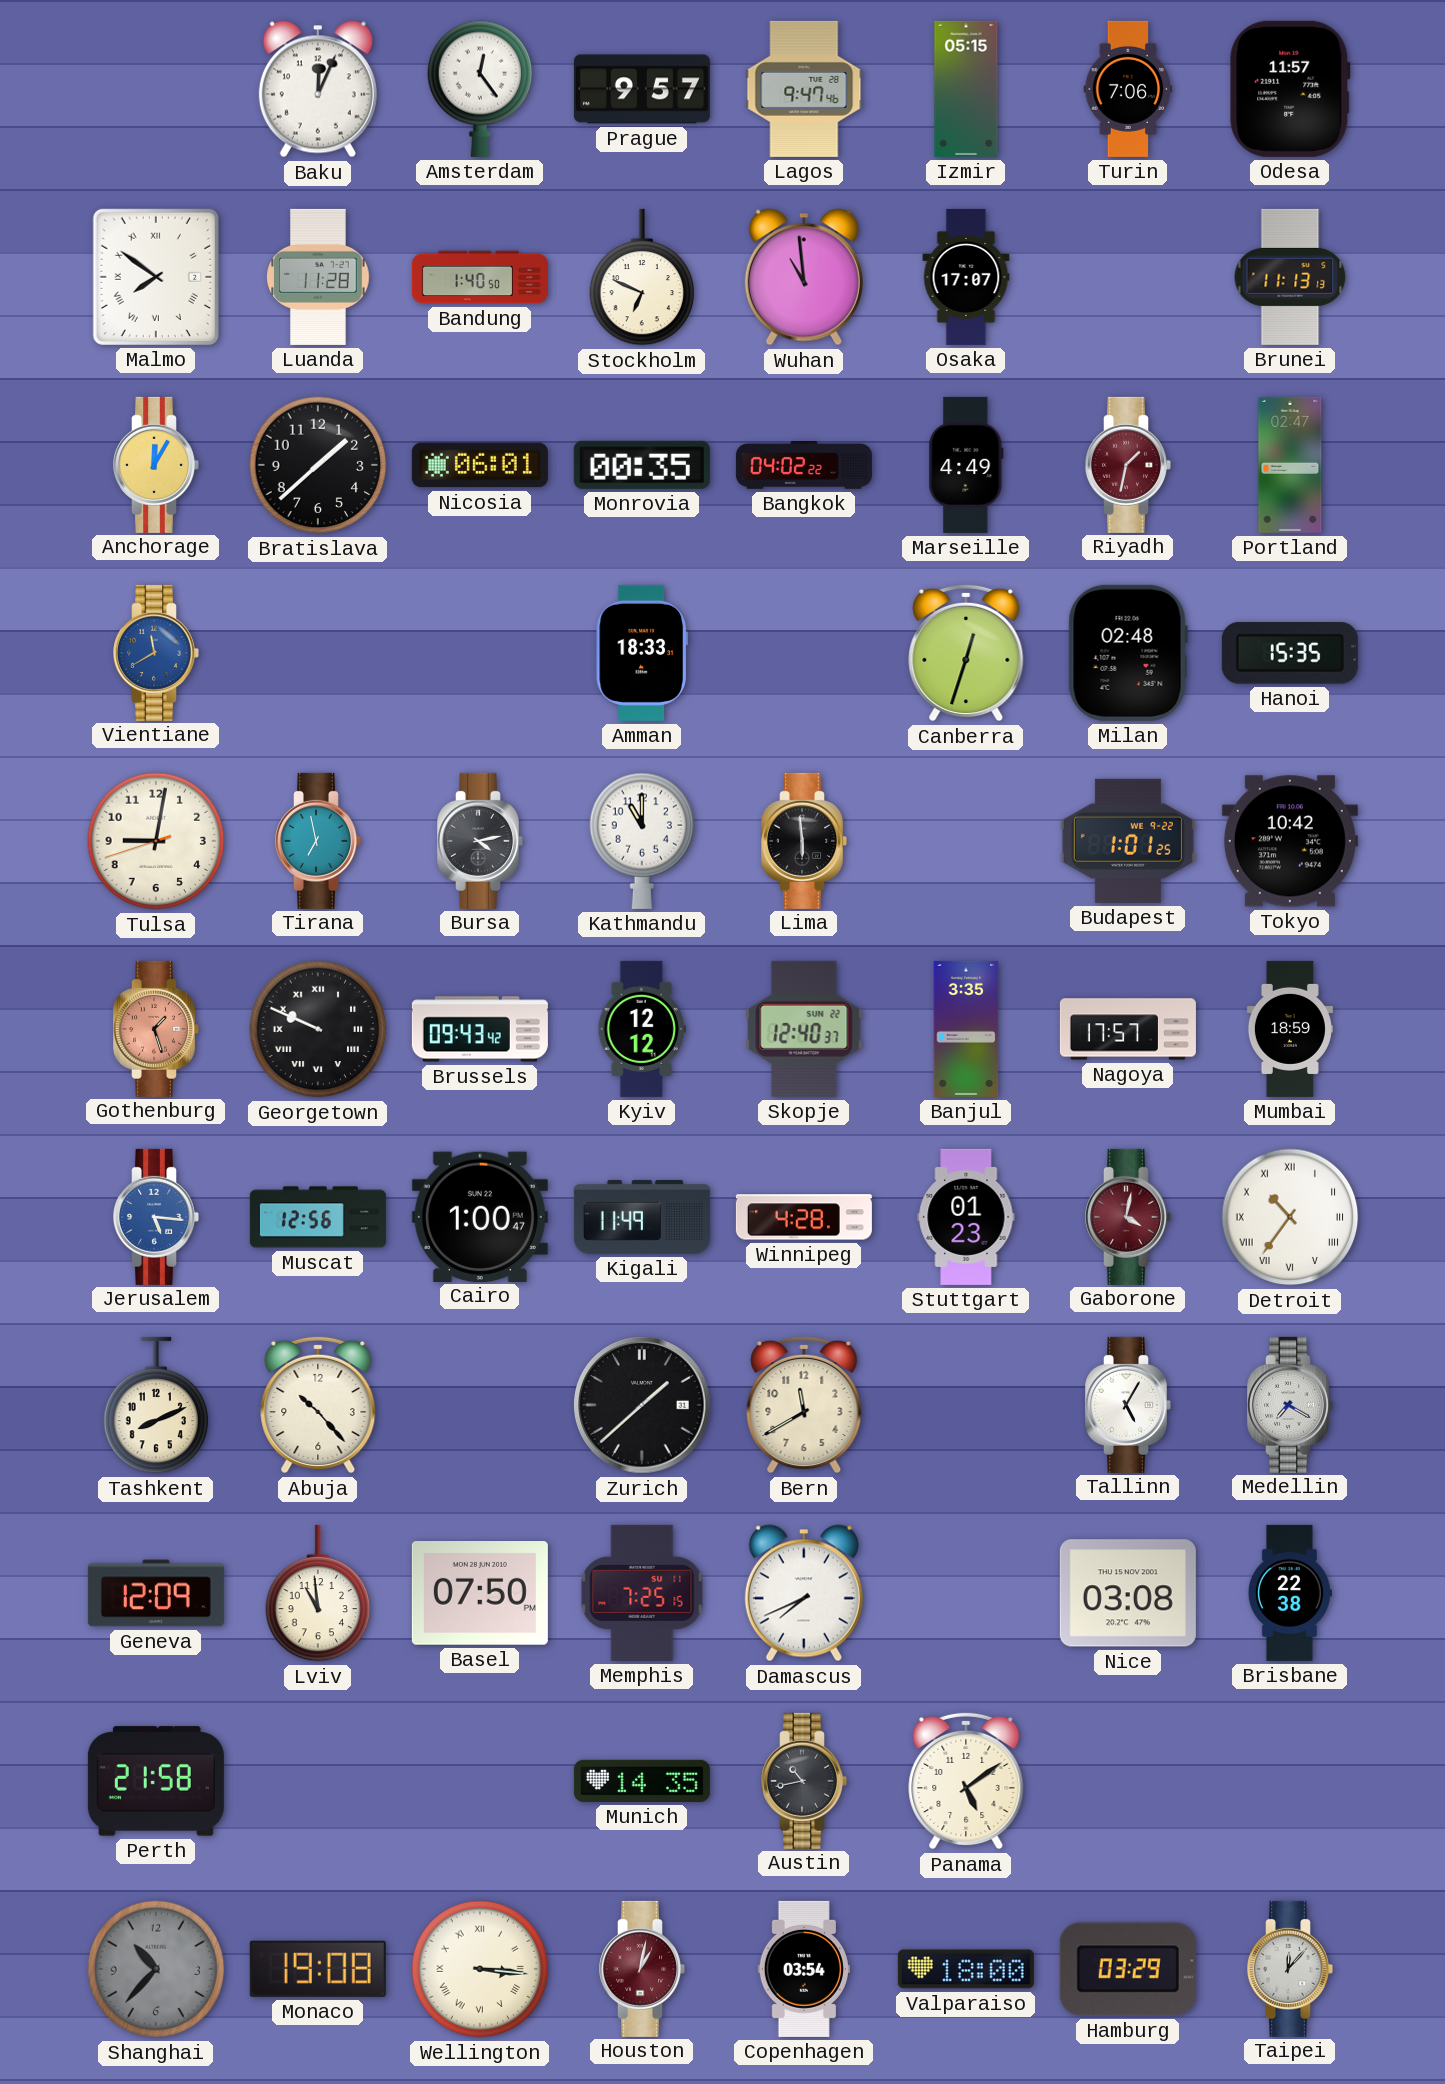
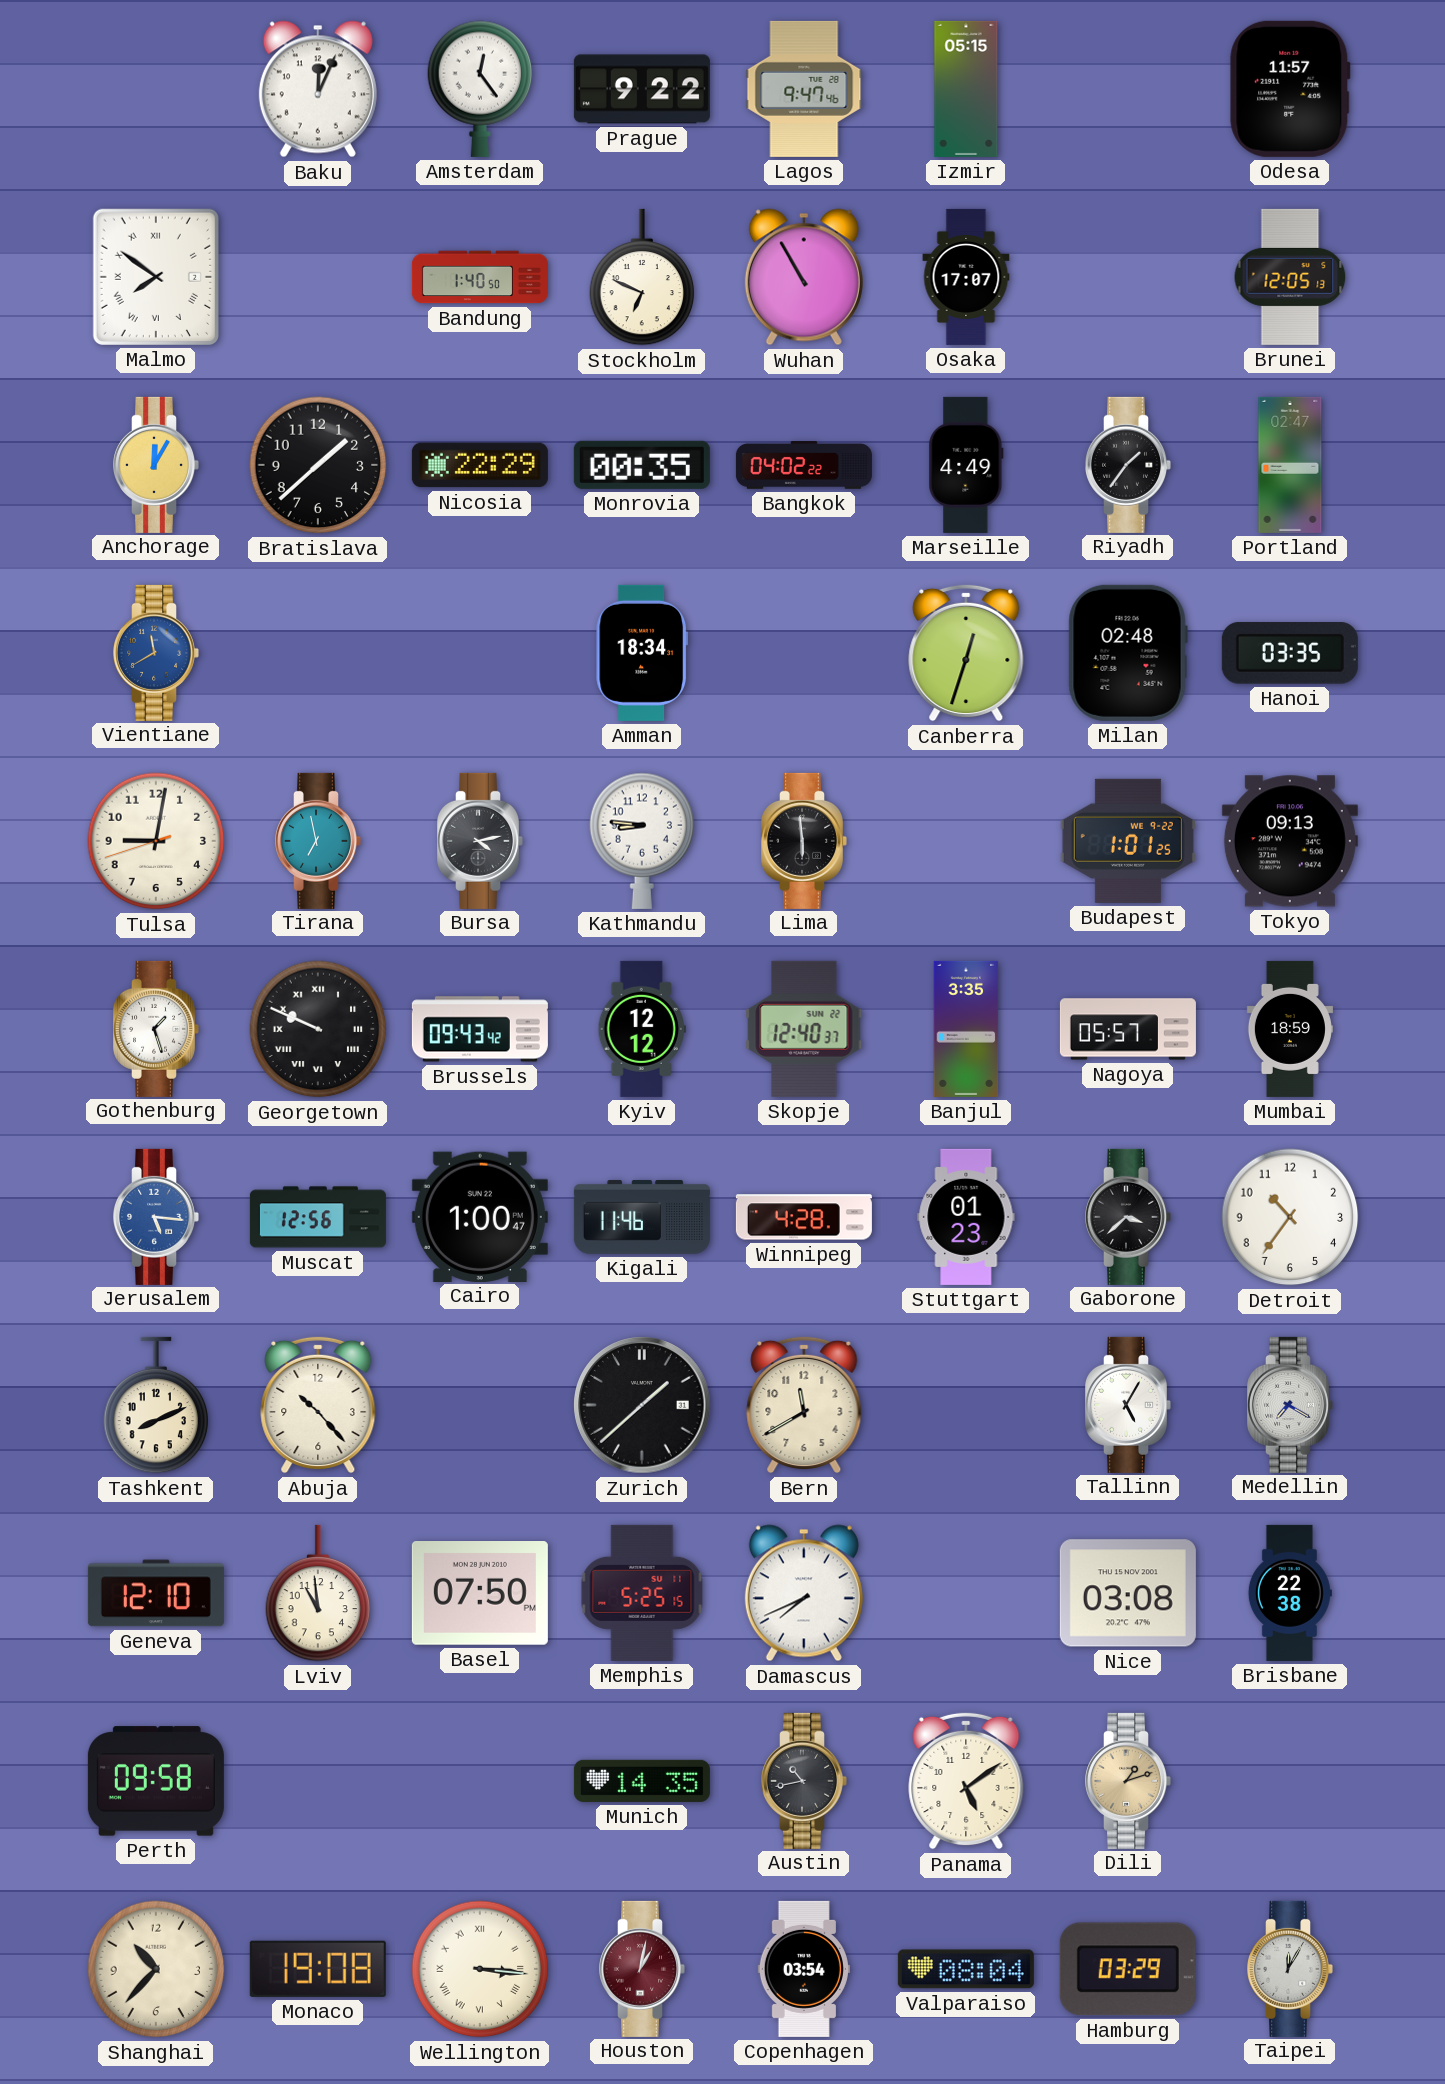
Prague: 9:57 -> 9:22
Turin: 7:06 -> none
Luanda: 11:28 -> none
Wuhan: 10:59 -> 10:55
Brunei: 11:13 -> 12:05
Nicosia: 06:01 -> 22:29
Riyadh: 1:32 -> 1:36
Riyadh dial: burgundy -> black
Amman: 18:33 -> 18:34
Hanoi: 15:35 -> 03:35
Kathmandu: 11:00 -> 8:46
Tokyo: 10:42 -> 09:13
Gothenburg dial: salmon -> white
Nagoya: 17:57 -> 05:57
Kigali: 11:49 -> 11:46
Gaborone: 4:02 -> 3:38
Gaborone dial: burgundy -> black
Detroit numerals: Roman -> Arabic
Geneva: 12:09 -> 12:10
Memphis: 7:25 -> 5:25
Perth: 21:58 -> 09:58
Dili: none -> 1:12
Shanghai dial: grey -> cream
Valparaiso: 18:00 -> 08:04
Taipei: 12:07 -> 12:05
